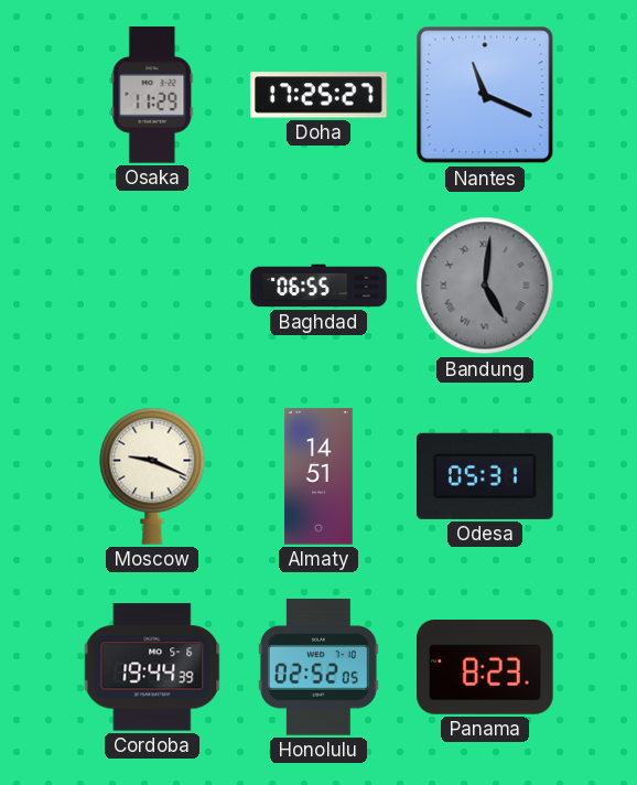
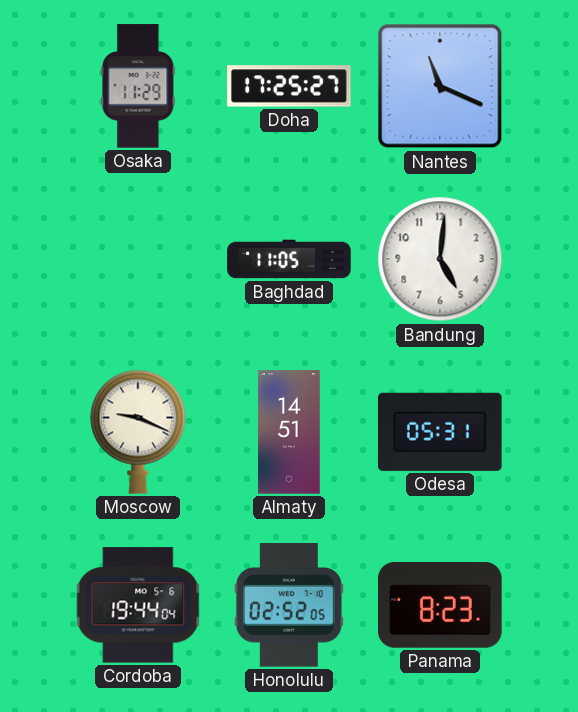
Baghdad: 06:55 -> 11:05
Bandung dial: grey -> white
Bandung numerals: Roman -> Arabic
Cordoba: 19:44:39 -> 19:44:04
